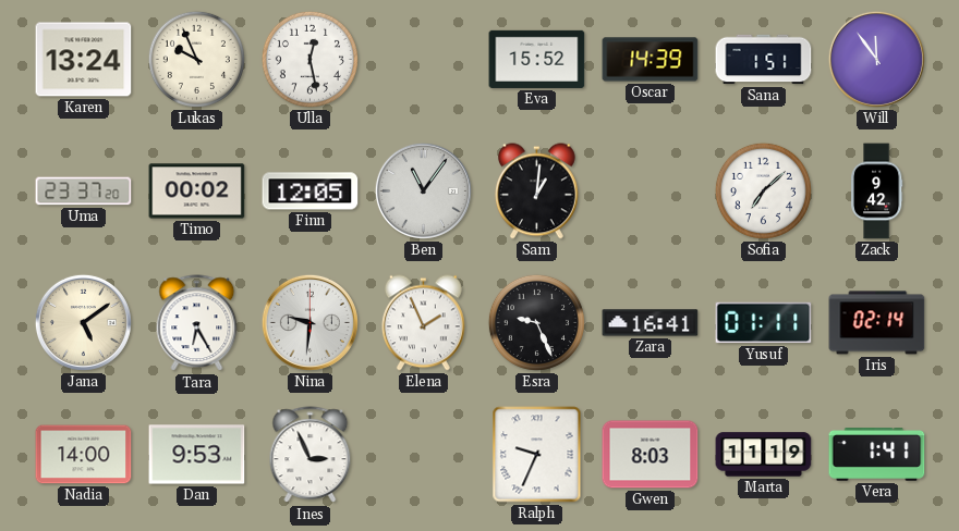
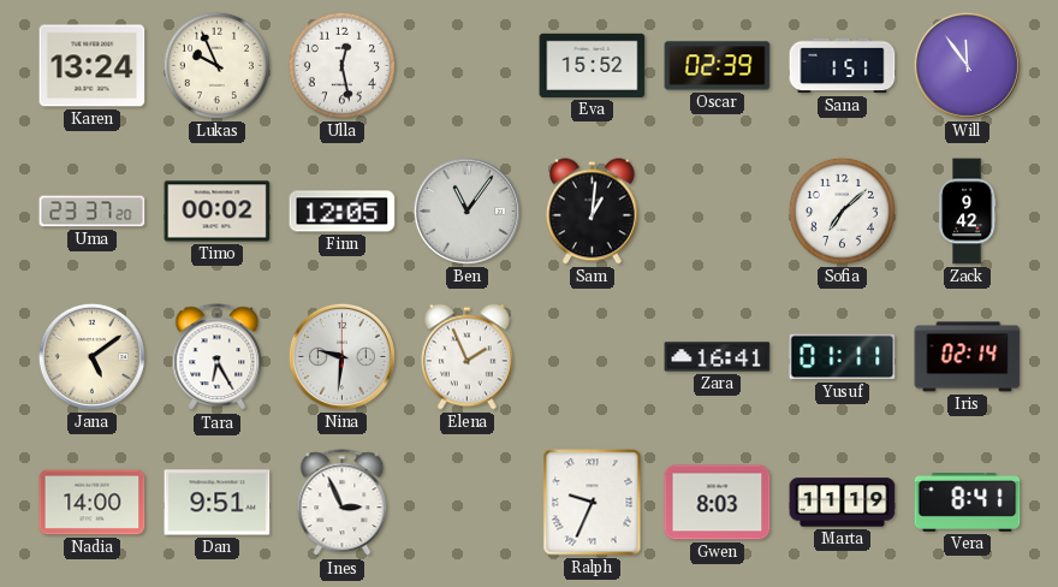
Oscar: 14:39 -> 02:39
Esra: 9:26 -> none
Dan: 9:53 -> 9:51
Vera: 1:41 -> 8:41
